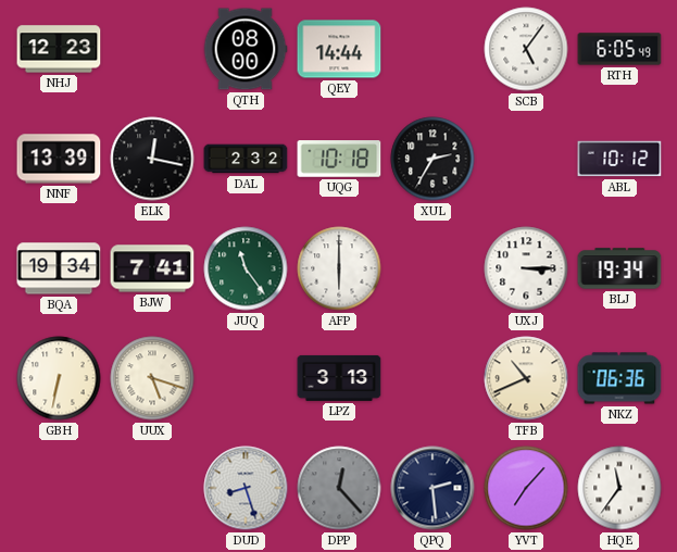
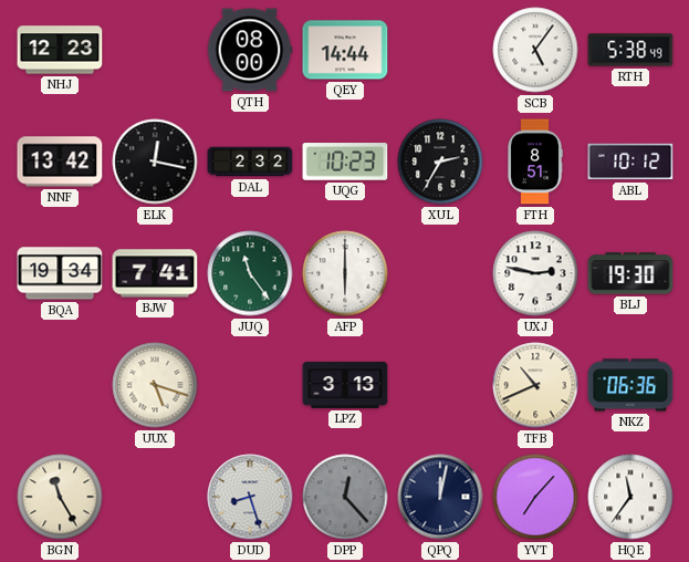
RTH: 6:05 -> 5:38
NNF: 13:39 -> 13:42
UQG: 10:18 -> 10:23
FTH: none -> 8:51
UXJ: 3:15 -> 2:47
BLJ: 19:34 -> 19:30
GBH: 6:32 -> none
BGN: none -> 11:25
QPQ: 2:29 -> 12:02
